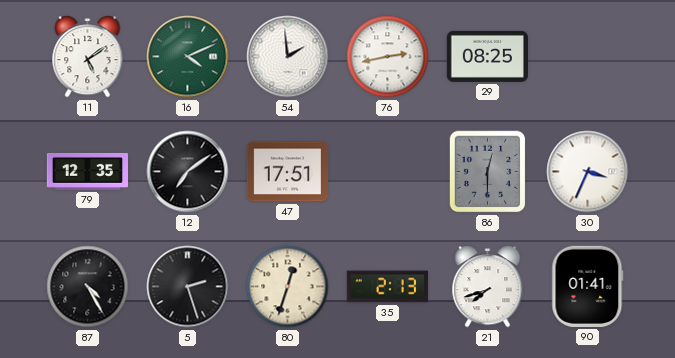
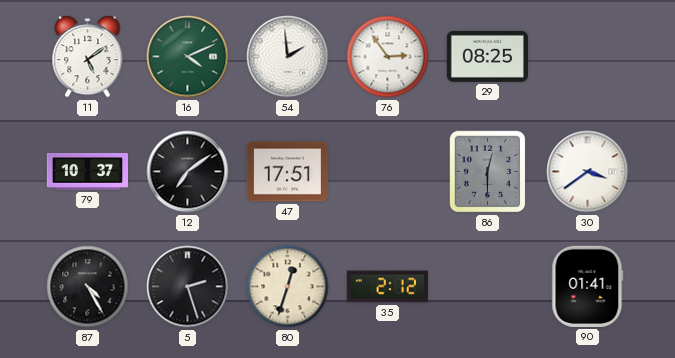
76: 2:43 -> 2:54
79: 12:35 -> 10:37
30: 3:34 -> 3:39
35: 2:13 -> 2:12
21: 7:42 -> none
